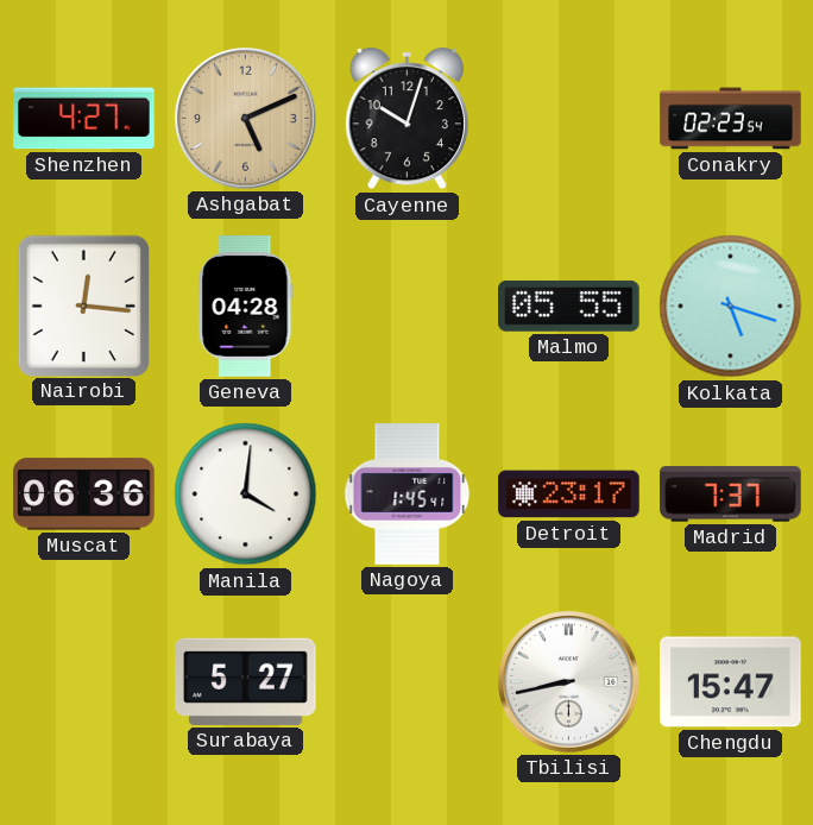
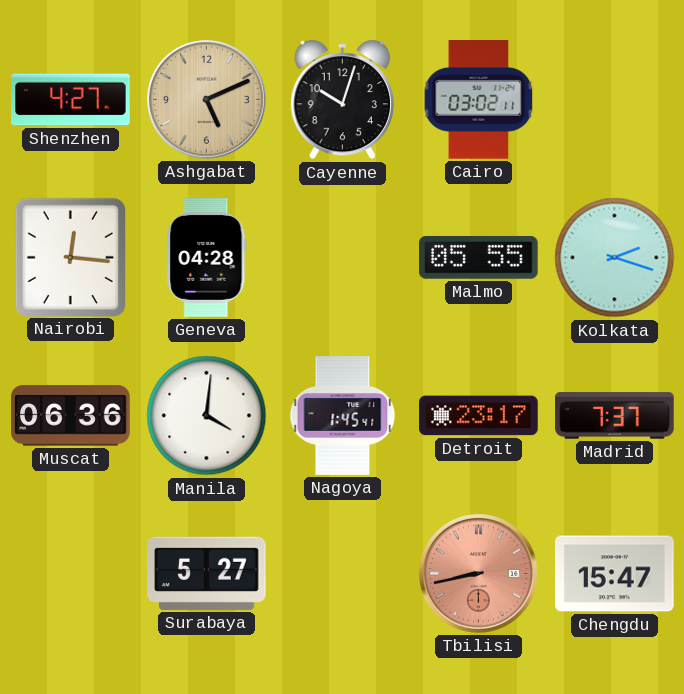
Cairo: none -> 03:02
Conakry: 02:23 -> none
Kolkata: 5:18 -> 2:18
Tbilisi dial: white -> salmon
